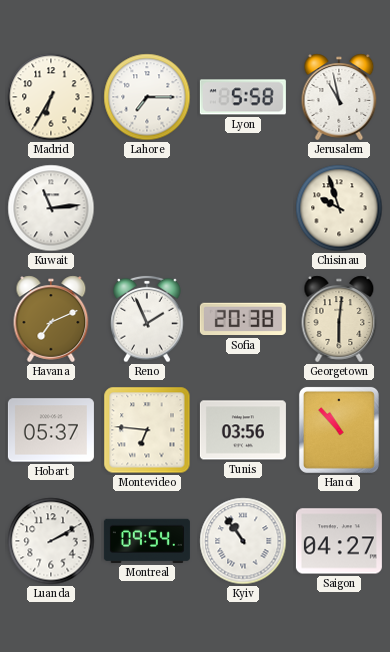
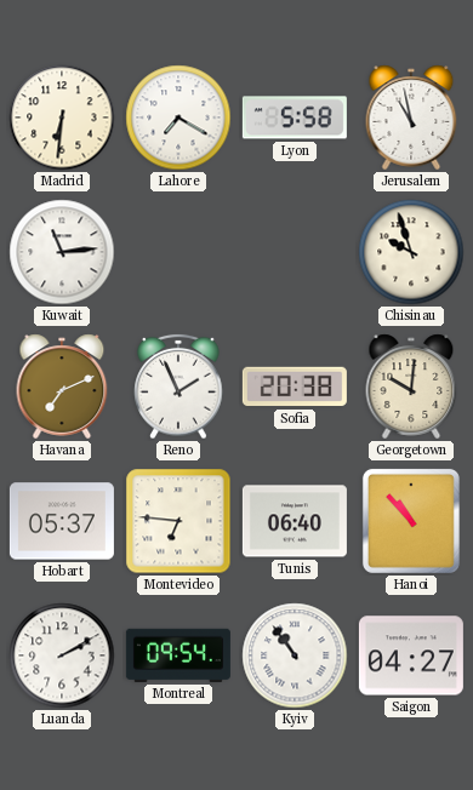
Madrid: 6:35 -> 6:31
Lahore: 7:15 -> 7:20
Georgetown: 6:01 -> 10:01
Tunis: 03:56 -> 06:40
